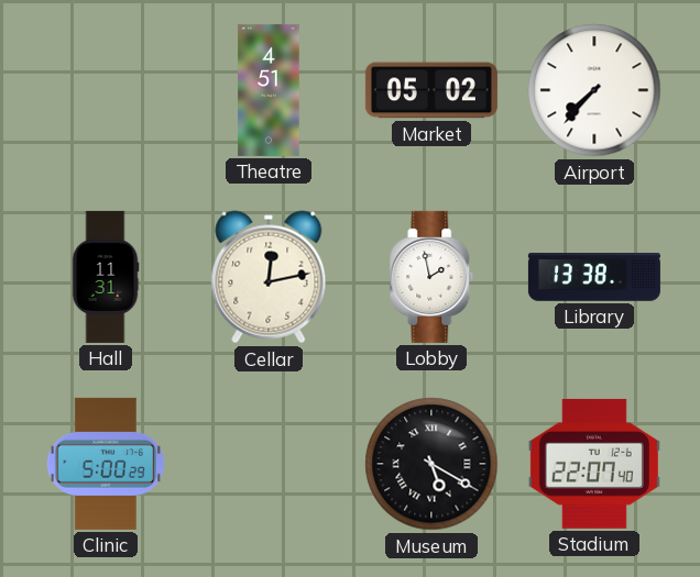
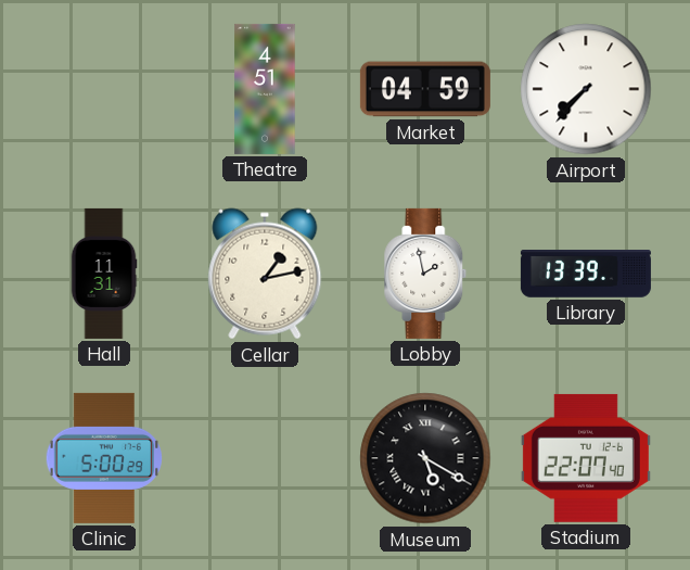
Market: 05:02 -> 04:59
Cellar: 12:13 -> 1:13
Library: 13:38 -> 13:39
